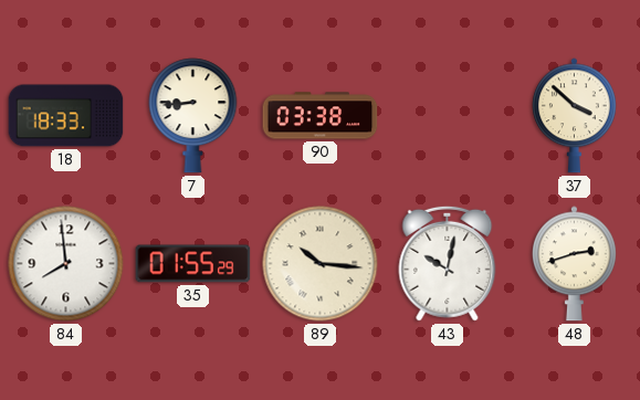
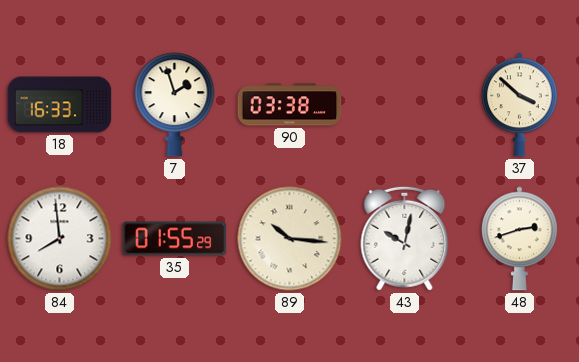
18: 18:33 -> 16:33
7: 8:44 -> 1:57
